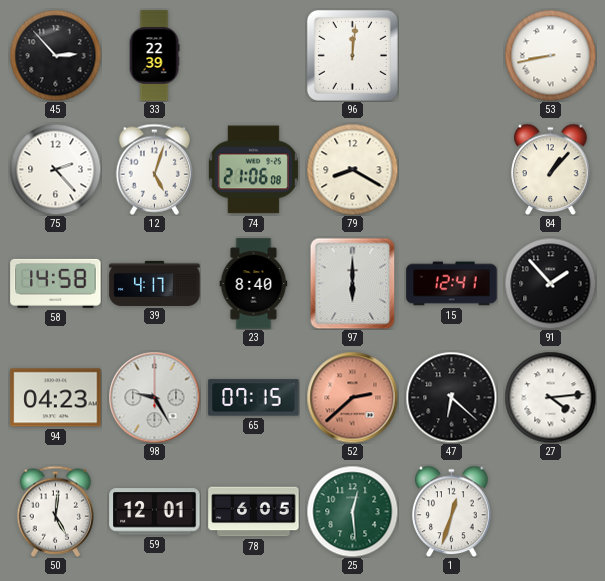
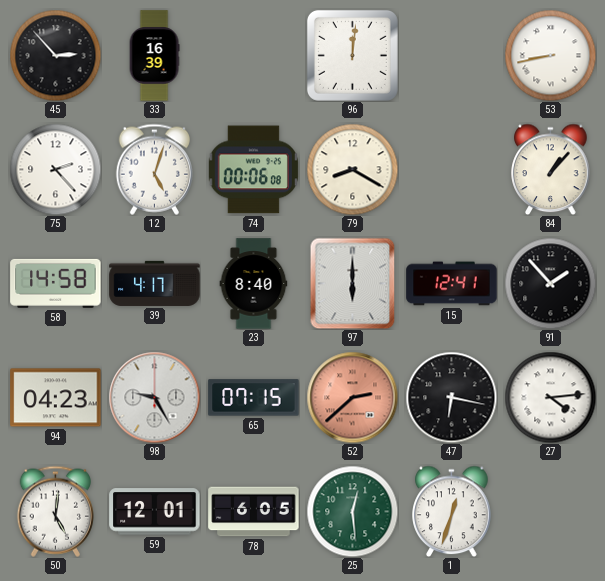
33: 22:39 -> 16:39
74: 21:06 -> 00:06
47: 6:22 -> 6:17
